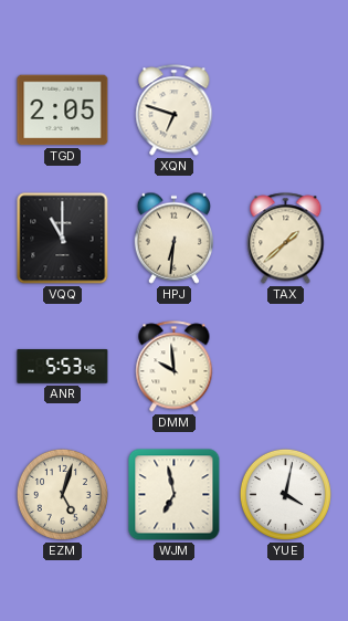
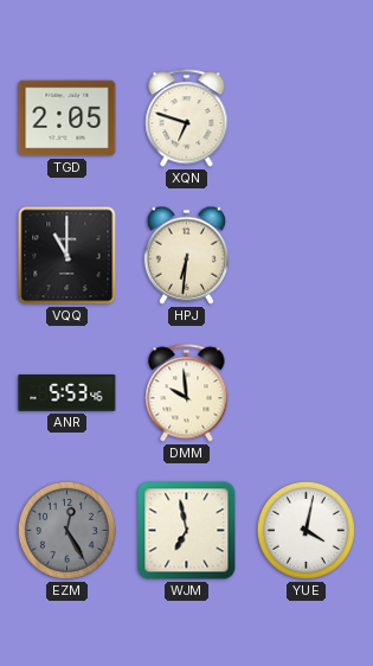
TAX: 1:38 -> none
EZM: 5:03 -> 12:25
EZM dial: cream -> grey
